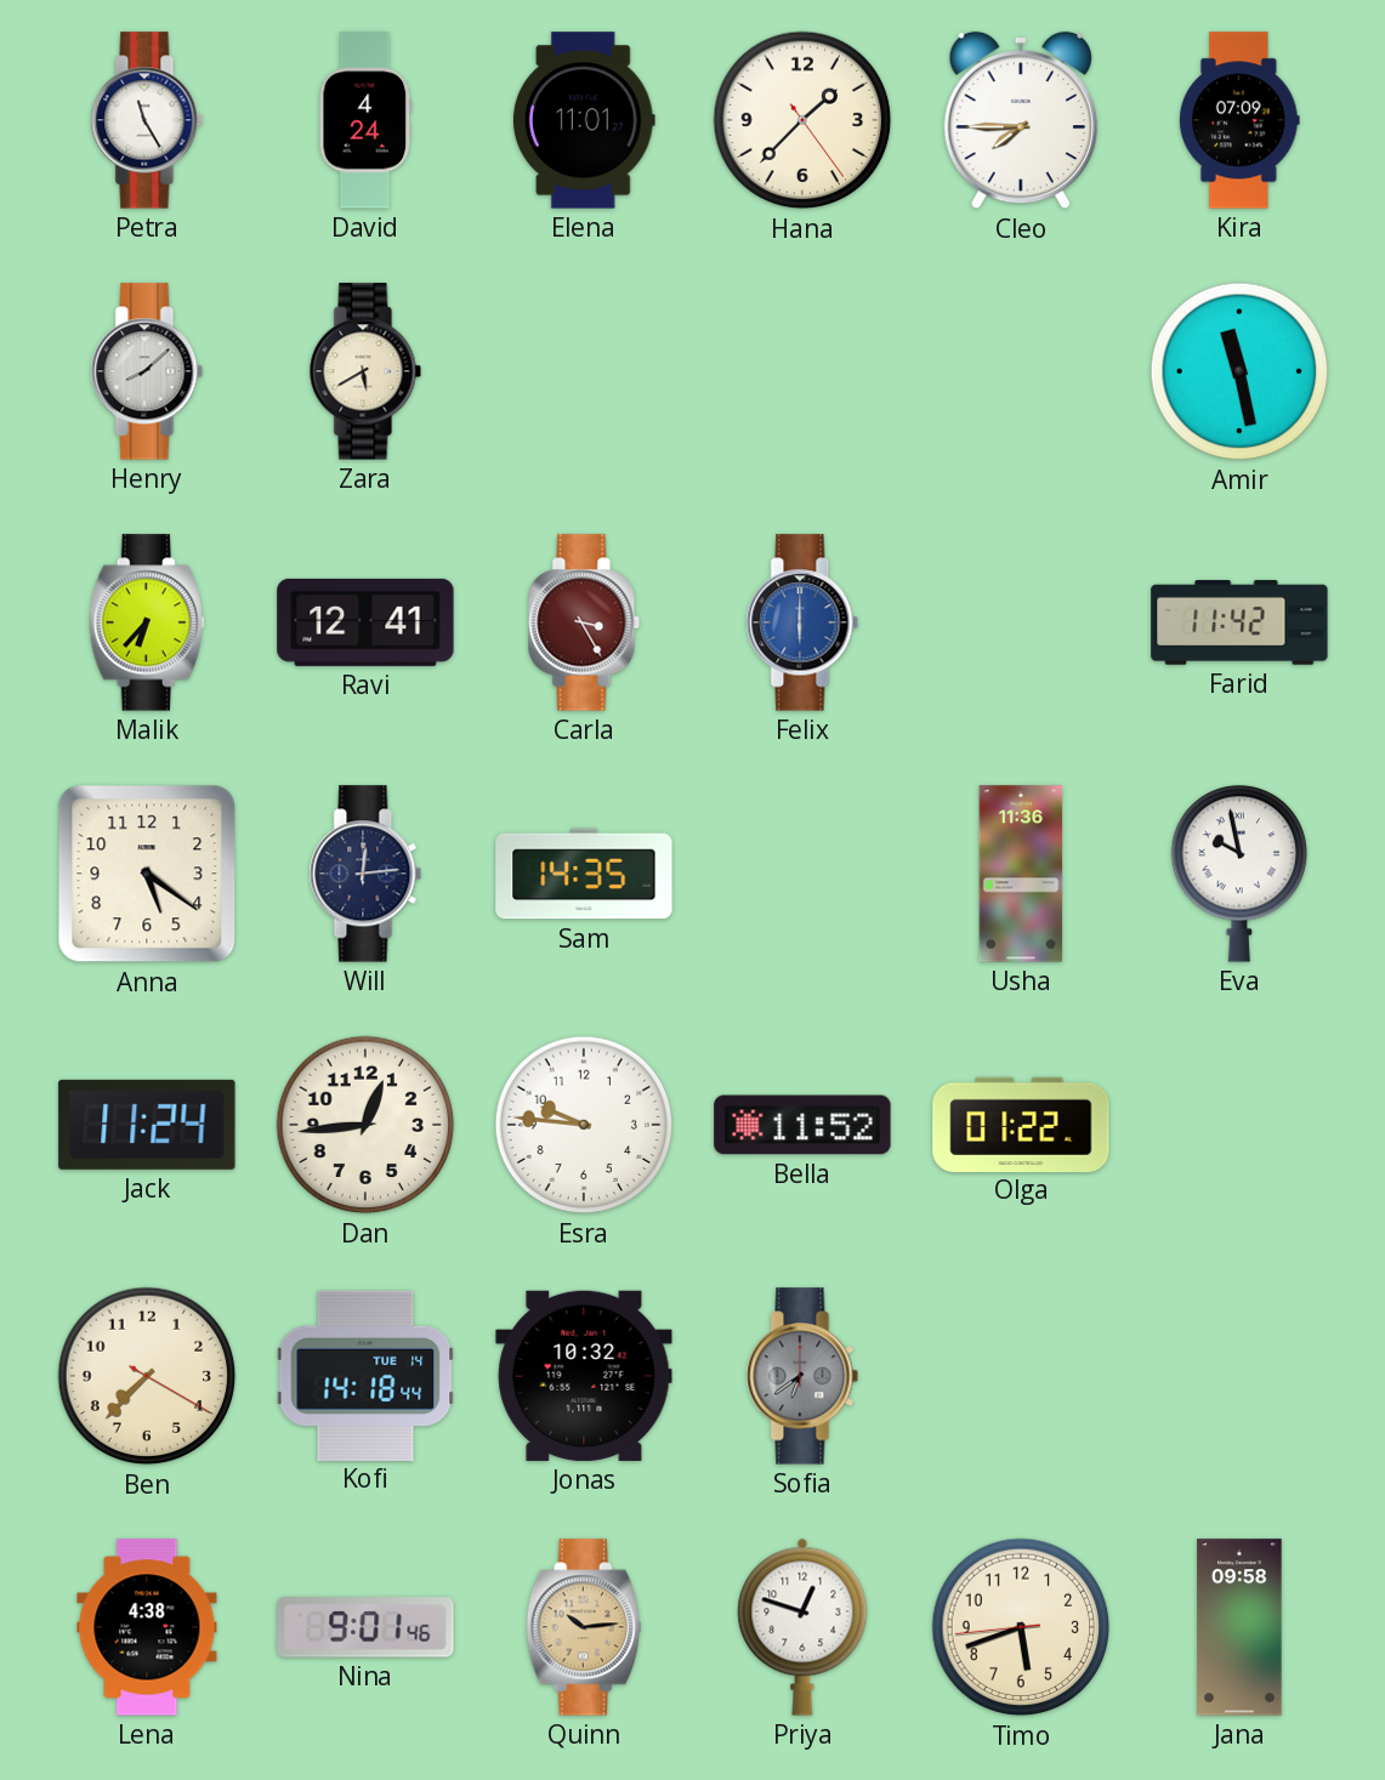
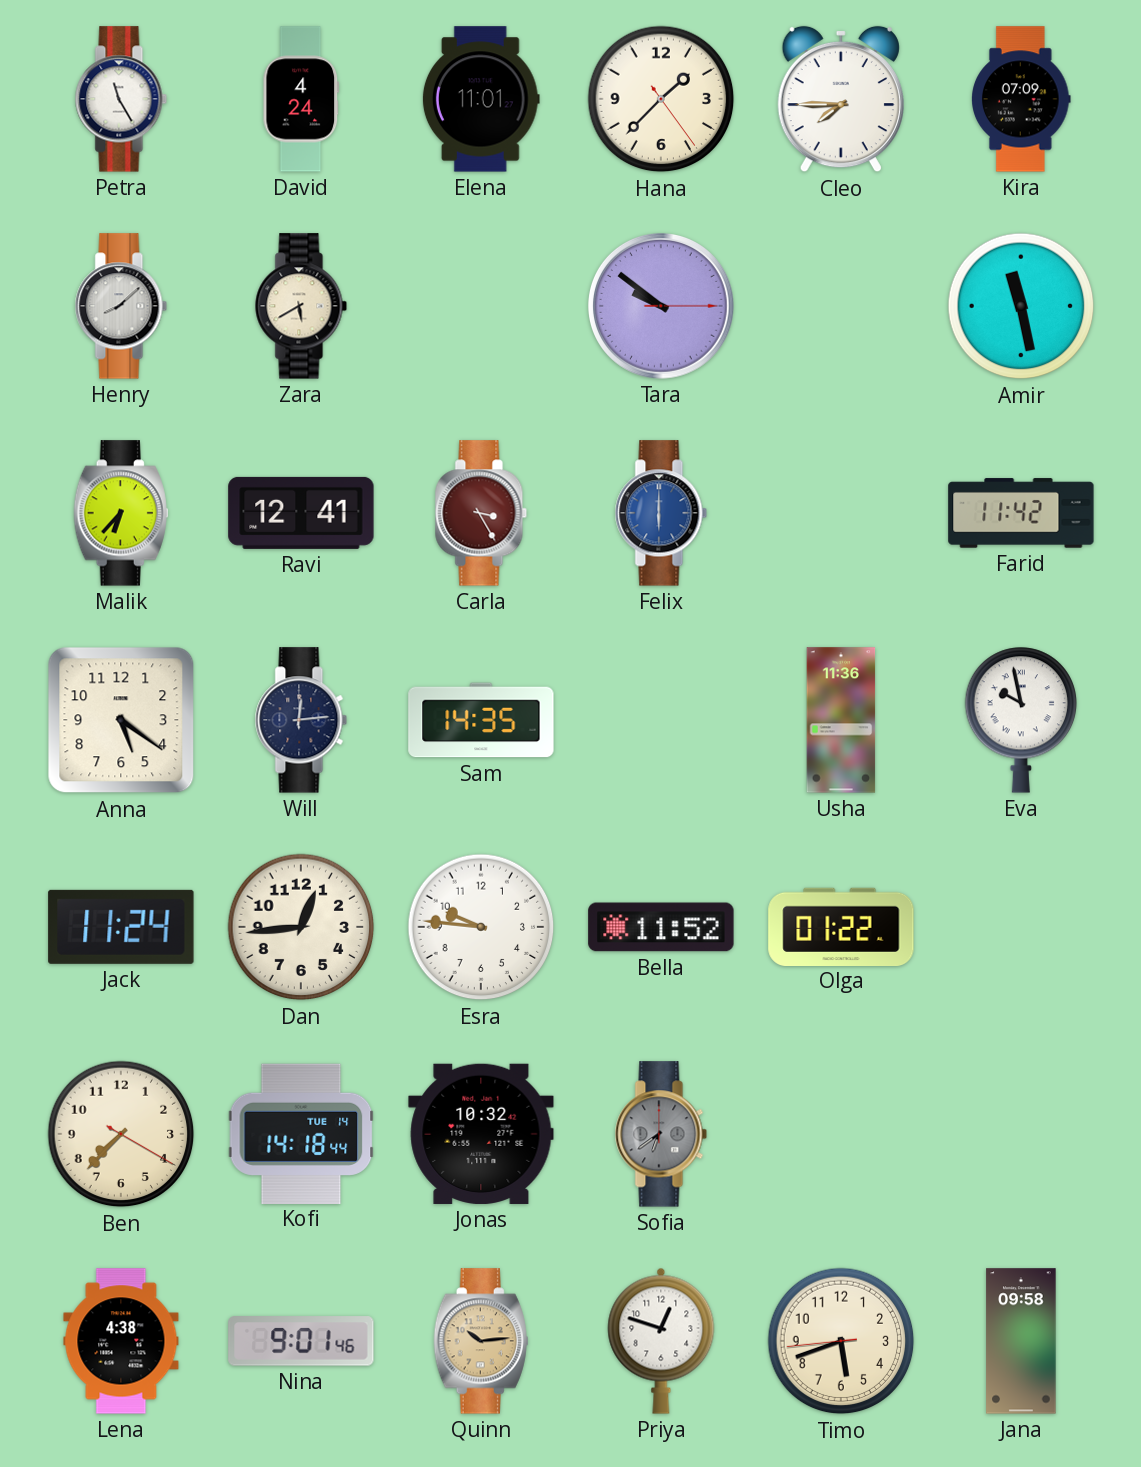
Tara: none -> 9:51
